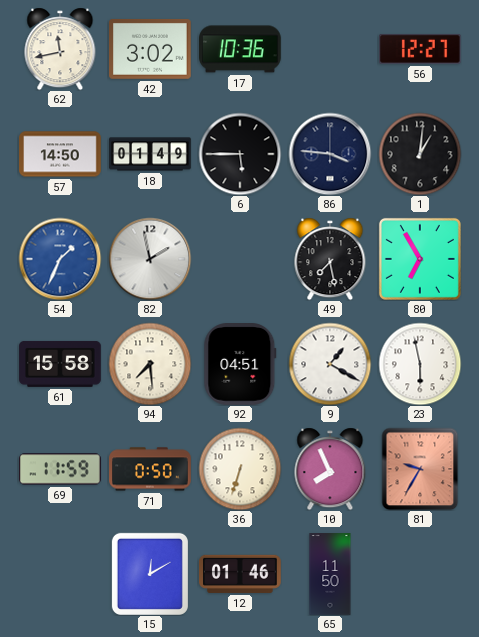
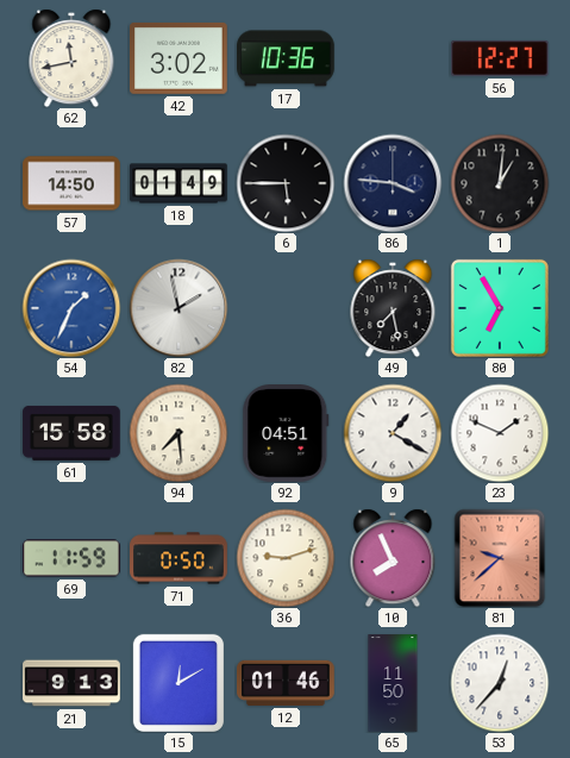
23: 5:58 -> 1:49
36: 6:33 -> 9:12
81: 9:35 -> 9:38
21: none -> 9:13
53: none -> 12:37
